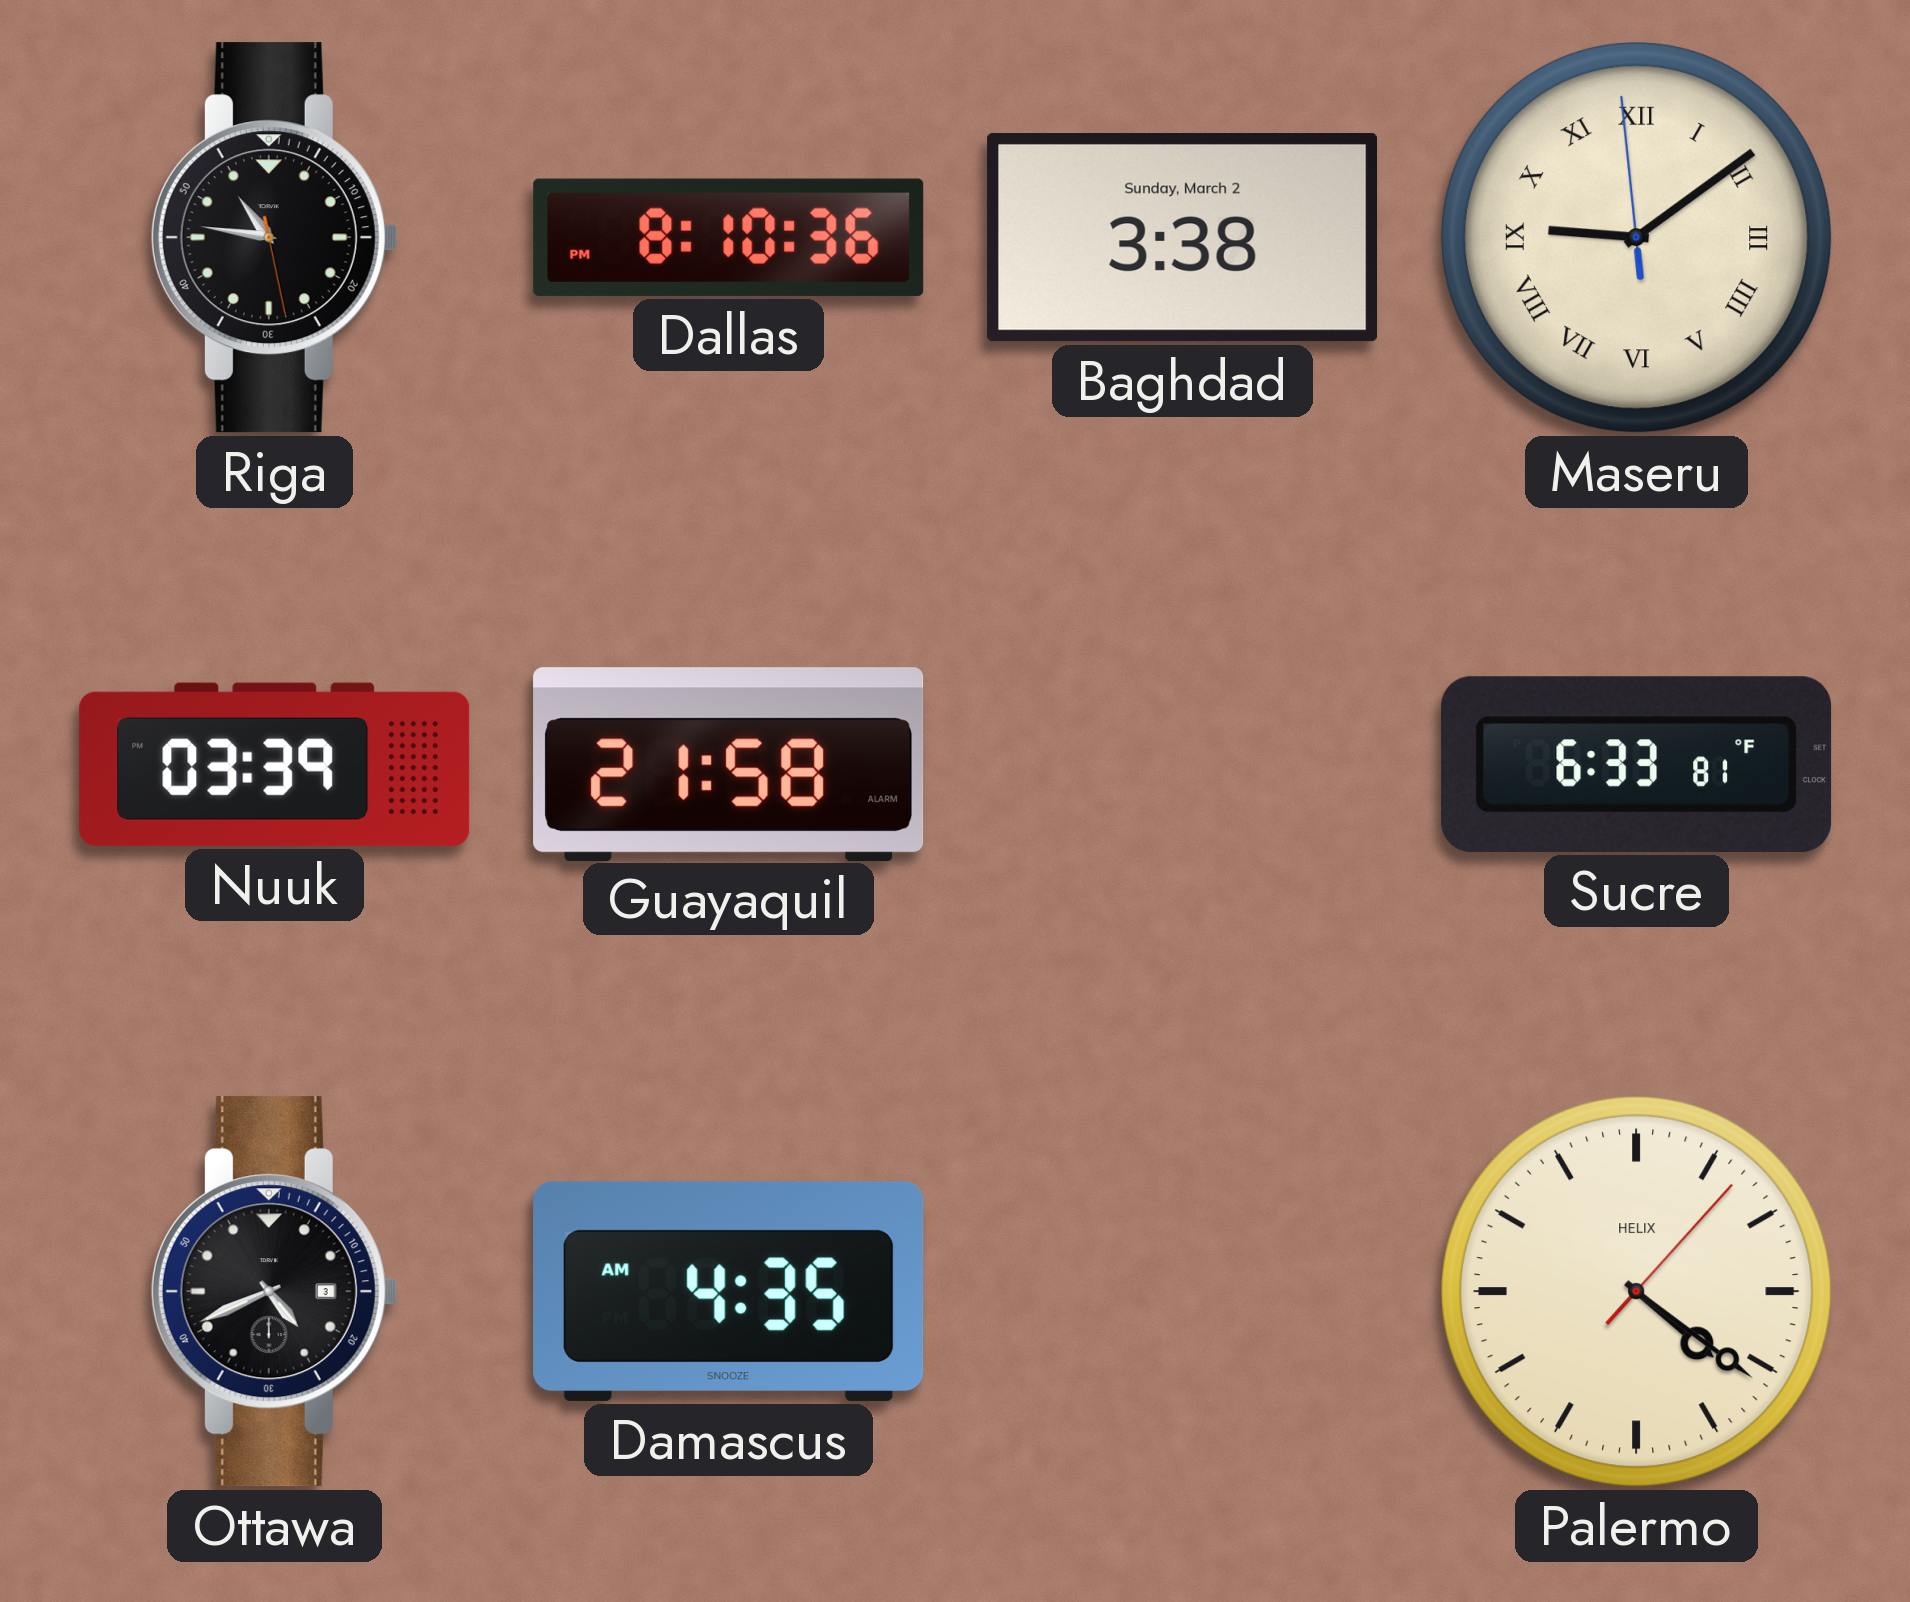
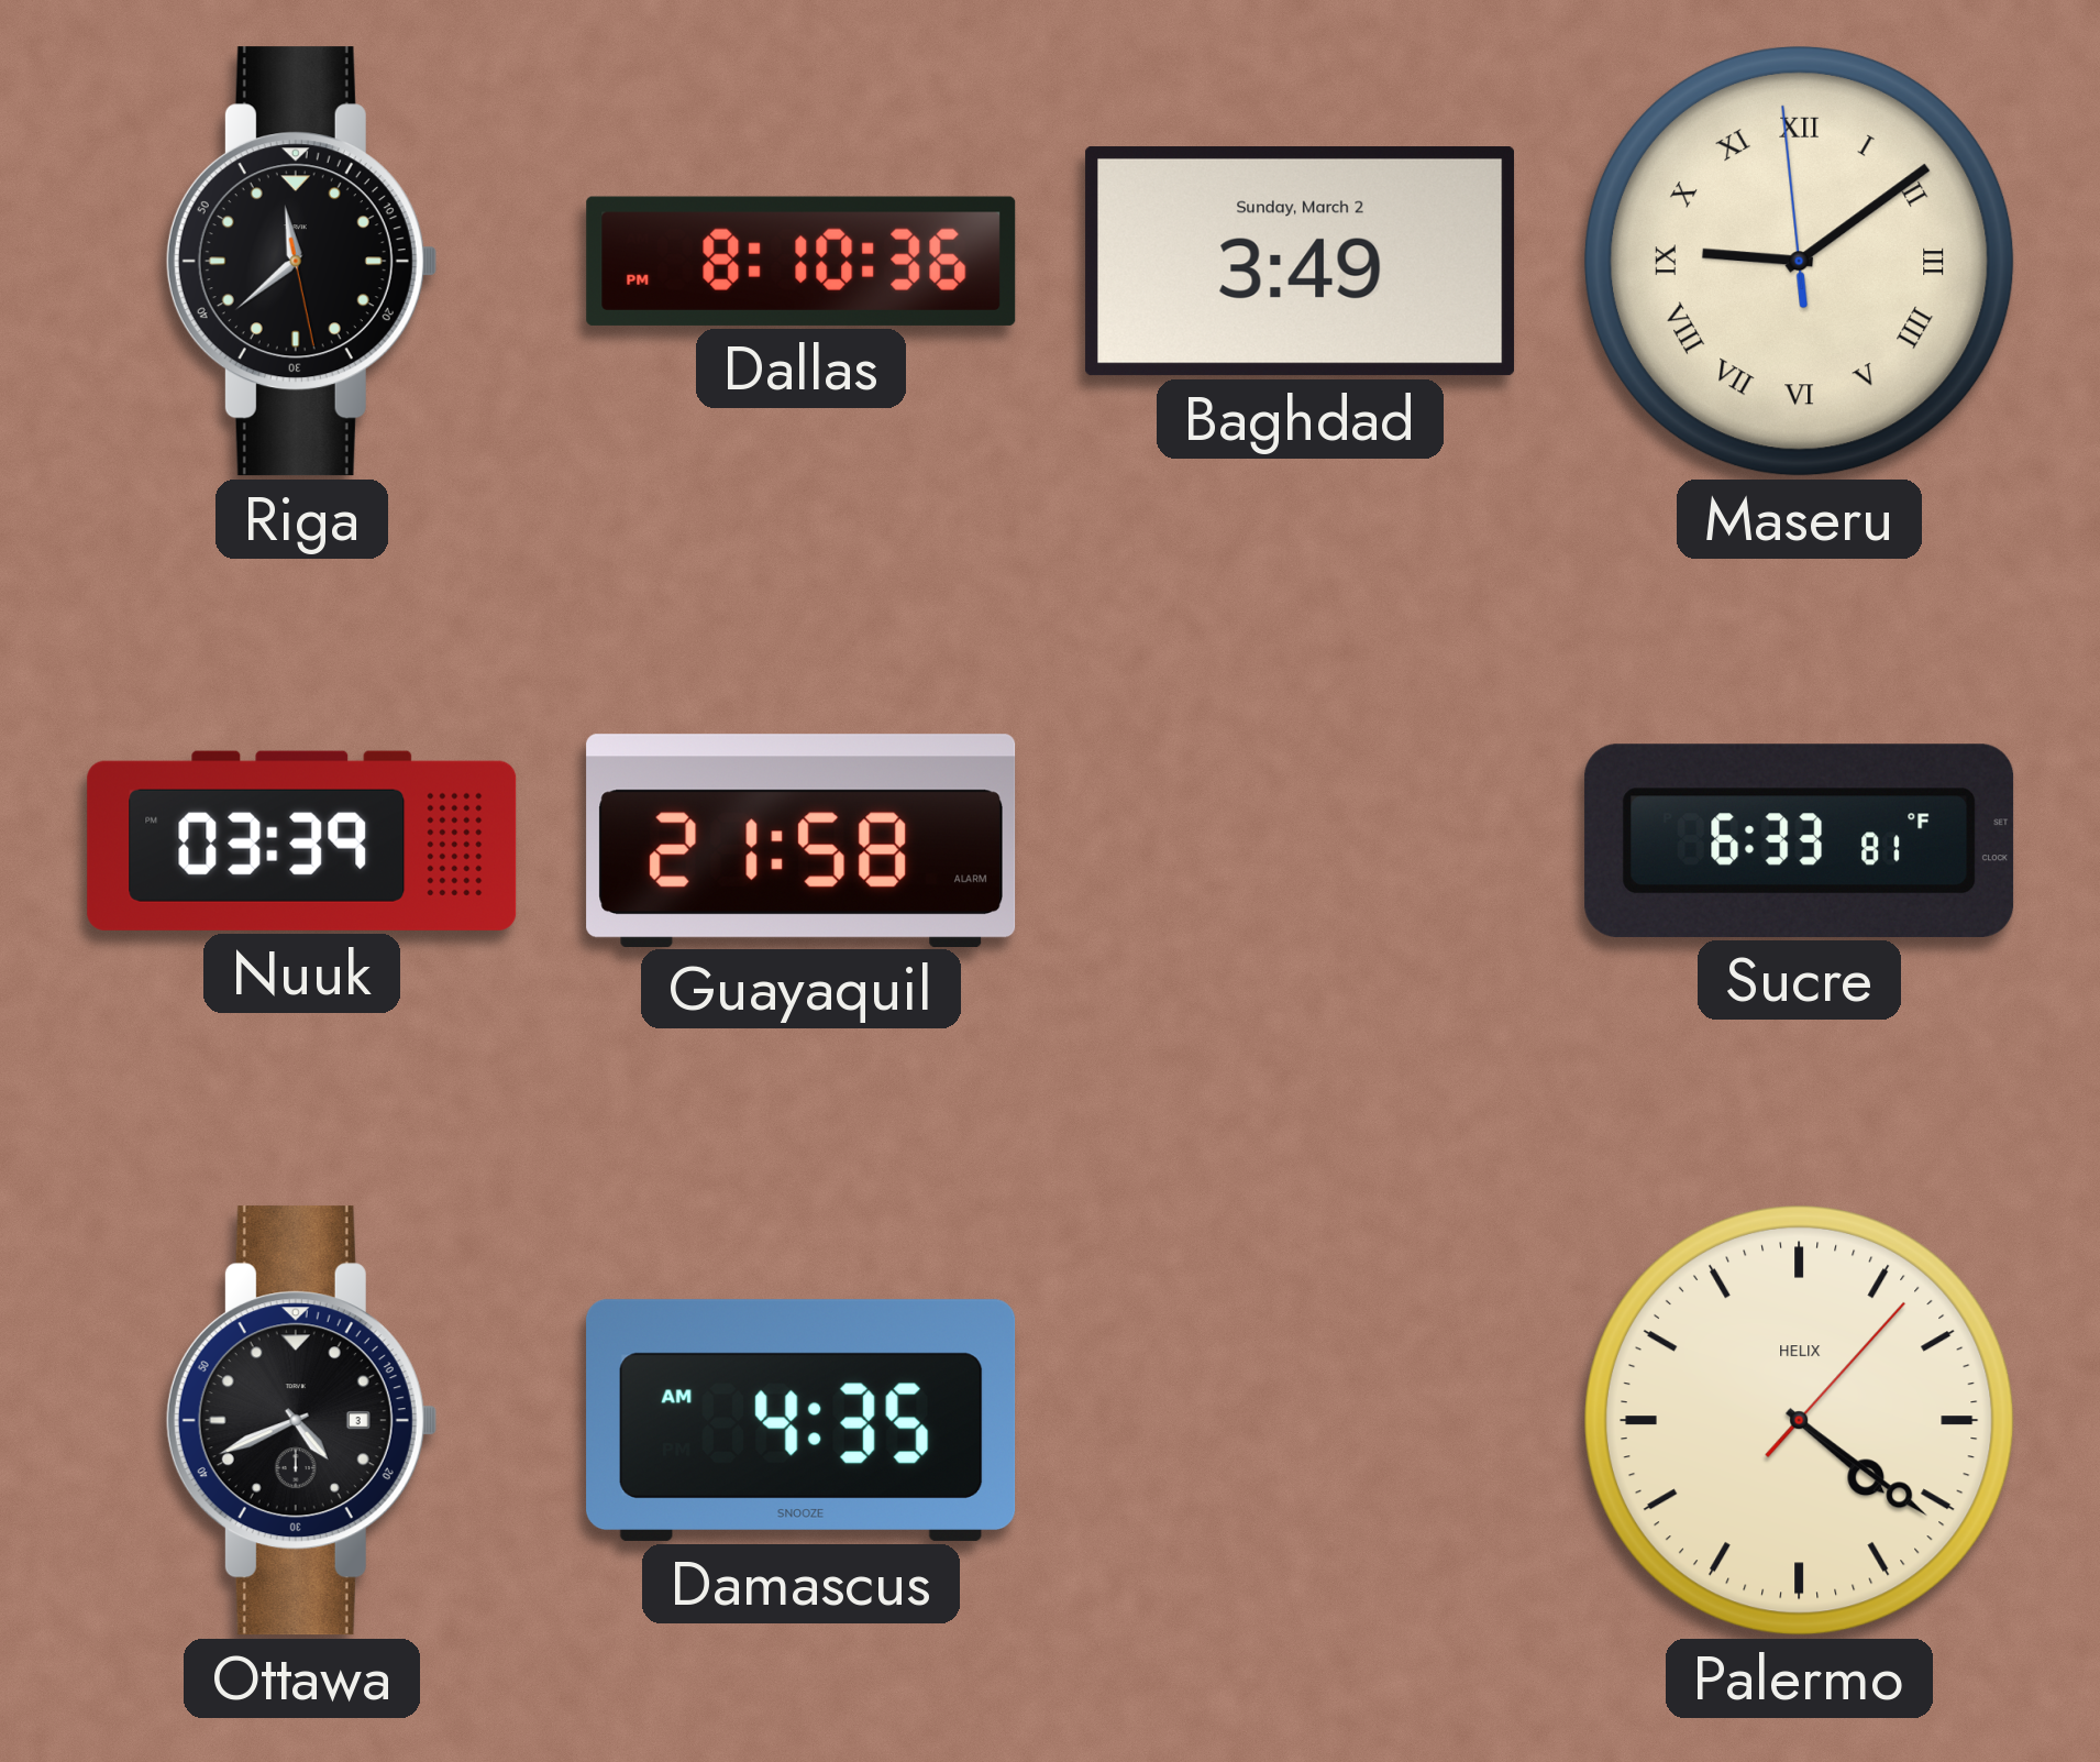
Riga: 10:46 -> 11:38
Baghdad: 3:38 -> 3:49
